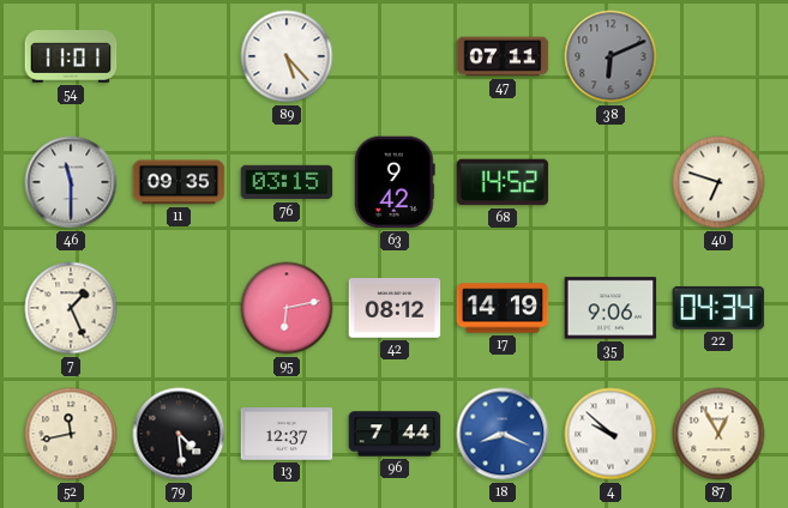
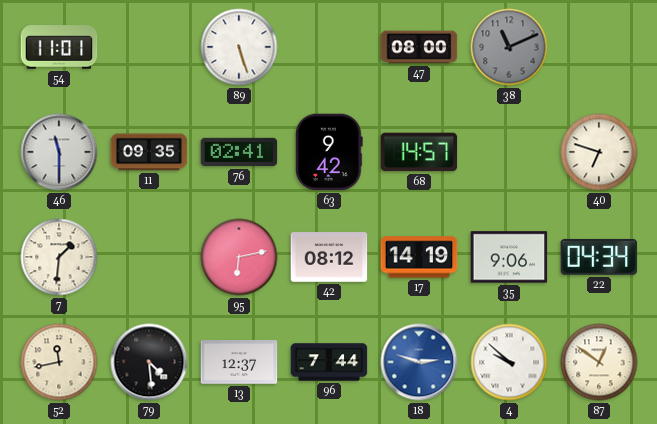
89: 5:23 -> 5:27
47: 07:11 -> 08:00
38: 6:11 -> 11:11
76: 03:15 -> 02:41
68: 14:52 -> 14:57
7: 1:26 -> 1:31
18: 8:19 -> 2:48
87: 12:55 -> 12:51
